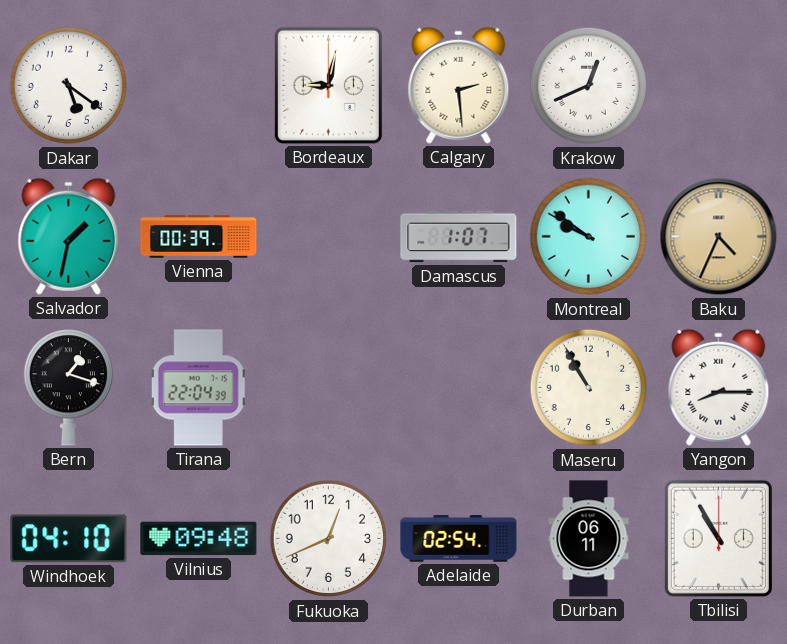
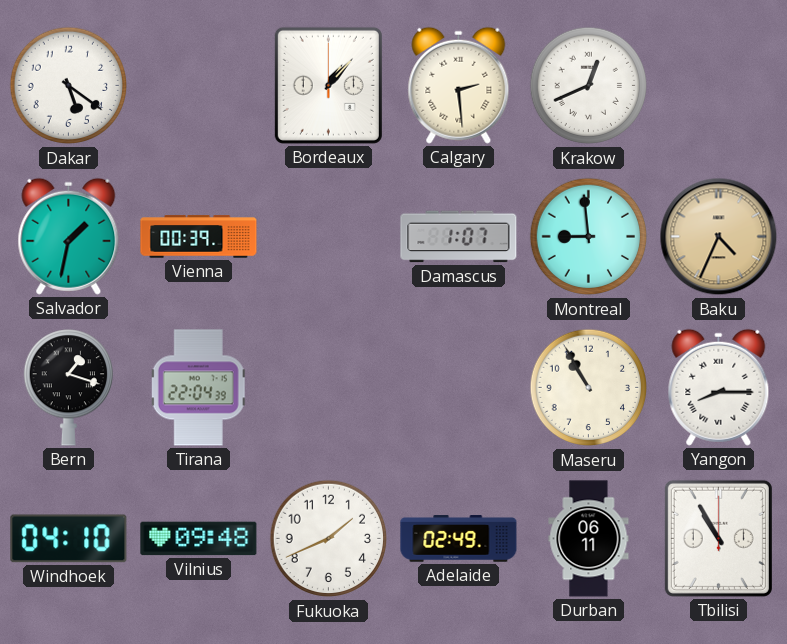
Bordeaux: 9:02 -> 1:07
Montreal: 9:51 -> 8:59
Fukuoka: 12:41 -> 1:41
Adelaide: 02:54 -> 02:49
